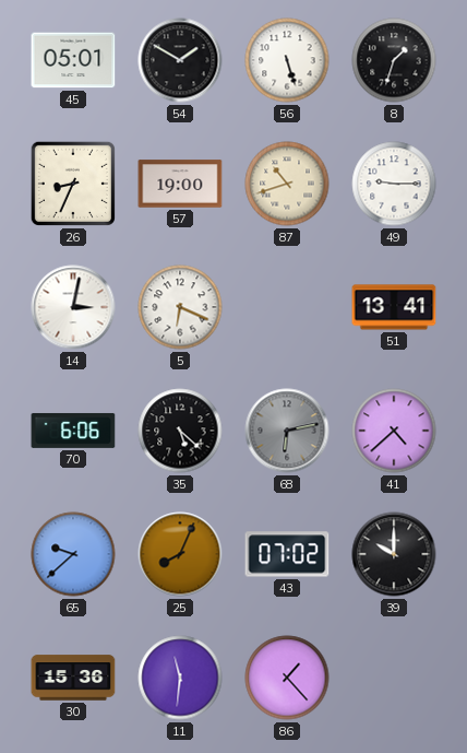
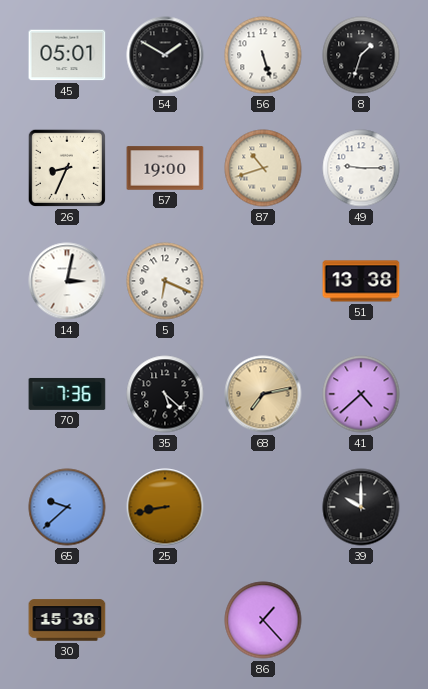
51: 13:41 -> 13:38
70: 6:06 -> 7:36
68: 6:13 -> 7:13
68 dial: grey -> champagne
25: 8:04 -> 8:43
43: 07:02 -> none
11: 11:31 -> none
